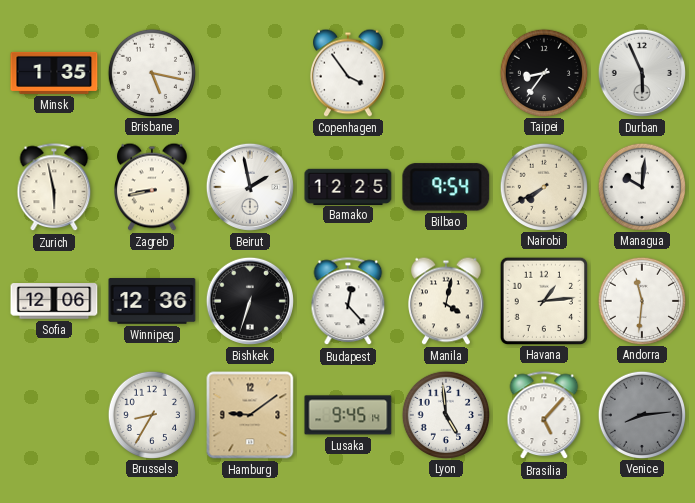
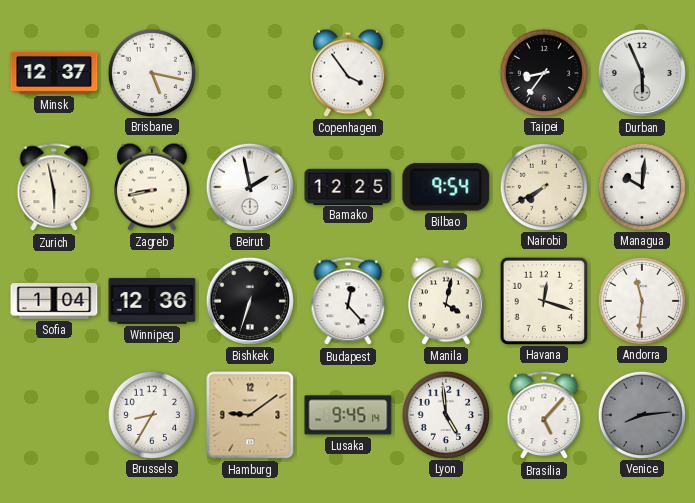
Minsk: 1:35 -> 12:37
Sofia: 12:06 -> 1:04
Havana: 1:14 -> 12:18
